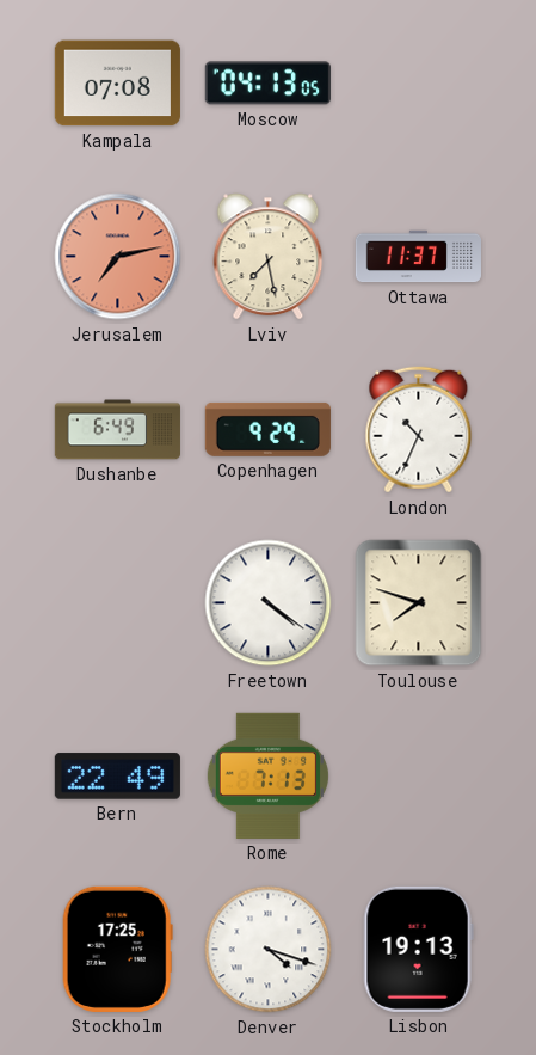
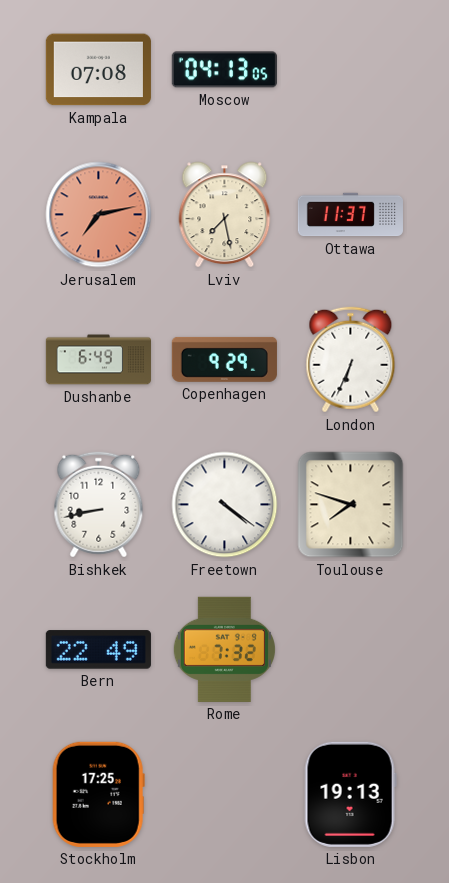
London: 10:34 -> 6:34
Bishkek: none -> 8:43
Rome: 7:13 -> 7:32
Denver: 4:18 -> none
